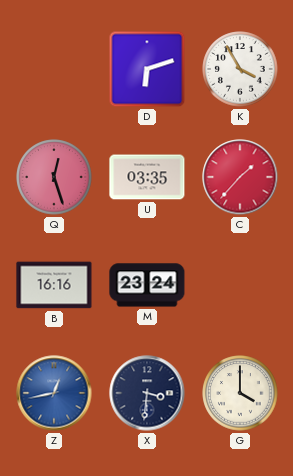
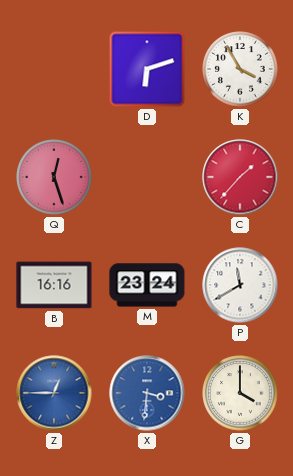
U: 03:35 -> none
P: none -> 11:40
Z: 12:43 -> 12:45
X dial: navy -> blue
